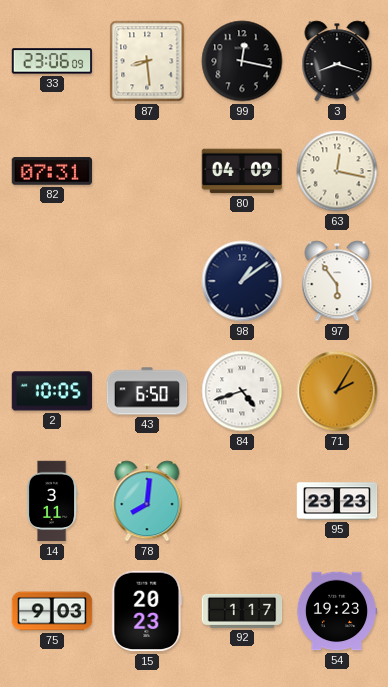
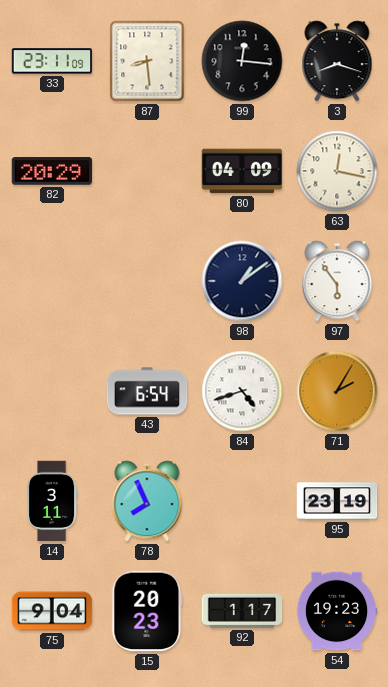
33: 23:06 -> 23:11
99: 12:17 -> 12:16
82: 07:31 -> 20:29
2: 10:05 -> none
43: 6:50 -> 6:54
78: 8:01 -> 7:56
95: 23:23 -> 23:19
75: 9:03 -> 9:04
